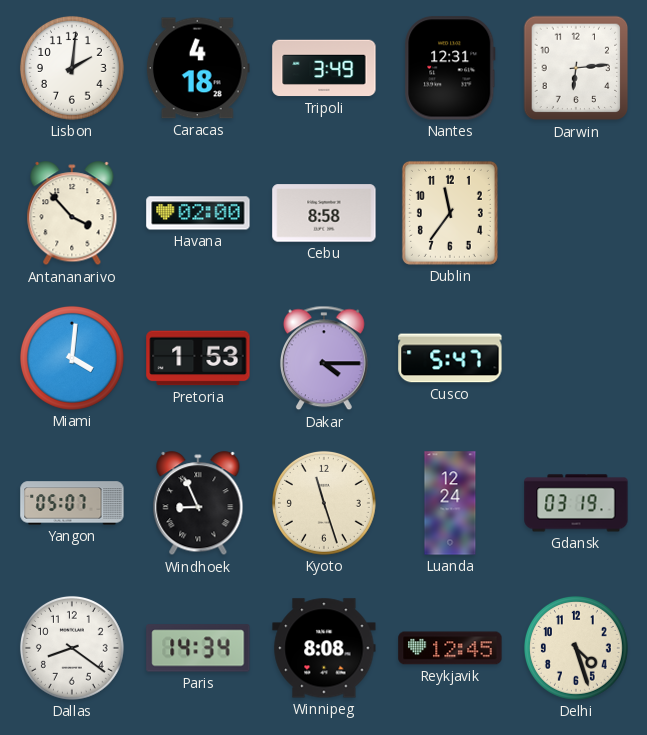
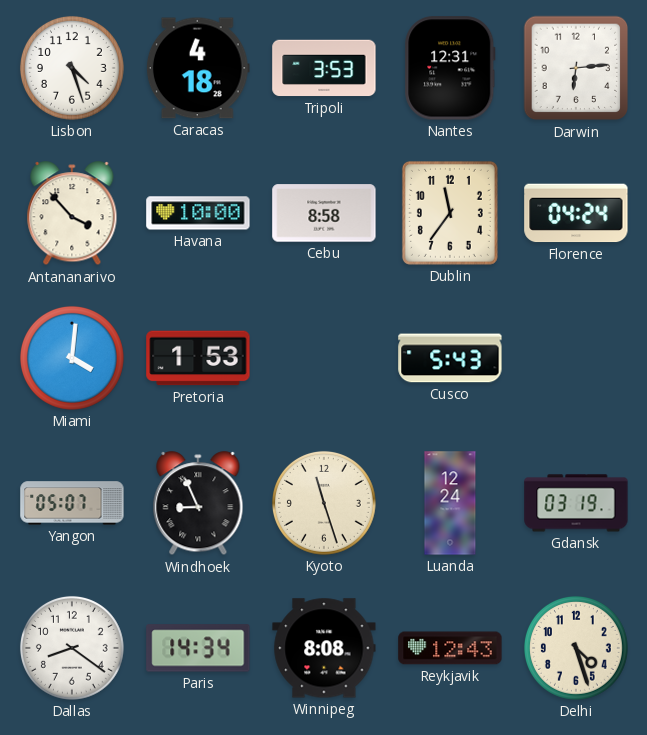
Lisbon: 2:01 -> 4:27
Tripoli: 3:49 -> 3:53
Havana: 02:00 -> 10:00
Florence: none -> 04:24
Dakar: 4:15 -> none
Cusco: 5:47 -> 5:43
Reykjavik: 12:45 -> 12:43
